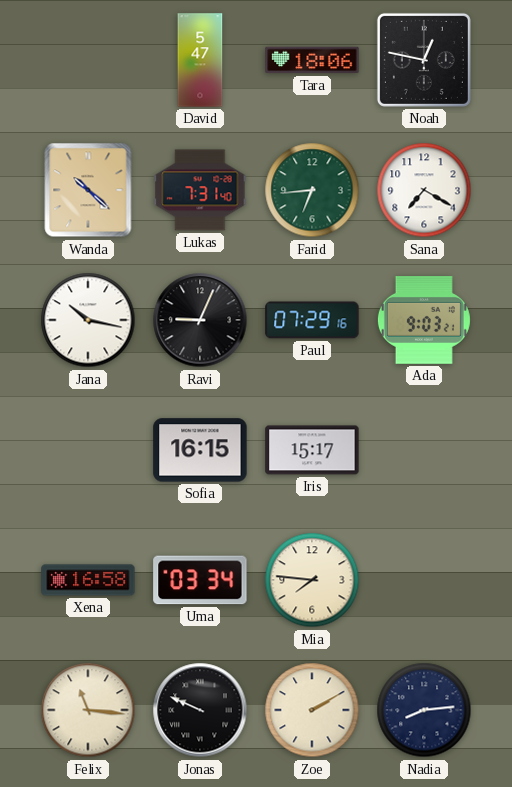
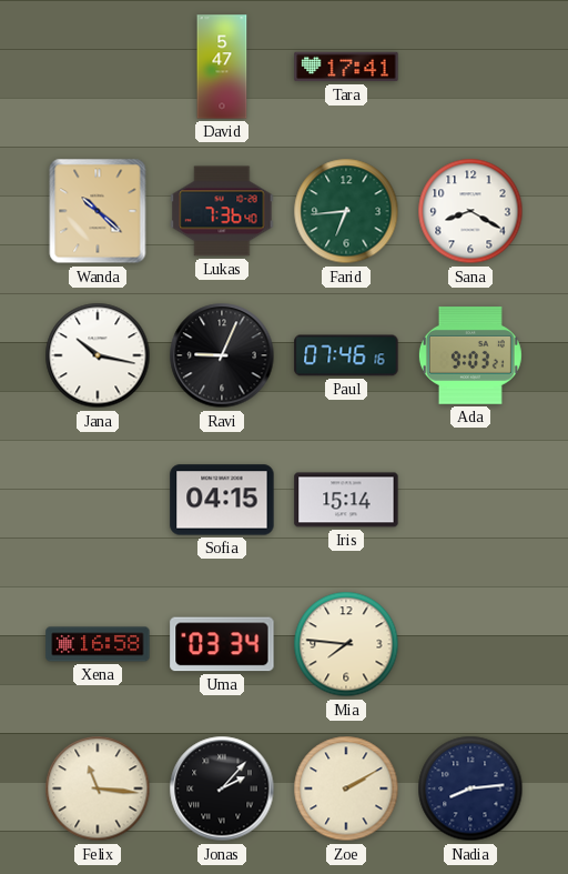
Tara: 18:06 -> 17:41
Noah: 12:47 -> none
Lukas: 7:31 -> 7:36
Sana: 7:20 -> 8:20
Paul: 07:29 -> 07:46
Sofia: 16:15 -> 04:15
Iris: 15:17 -> 15:14
Jonas: 9:49 -> 2:07
